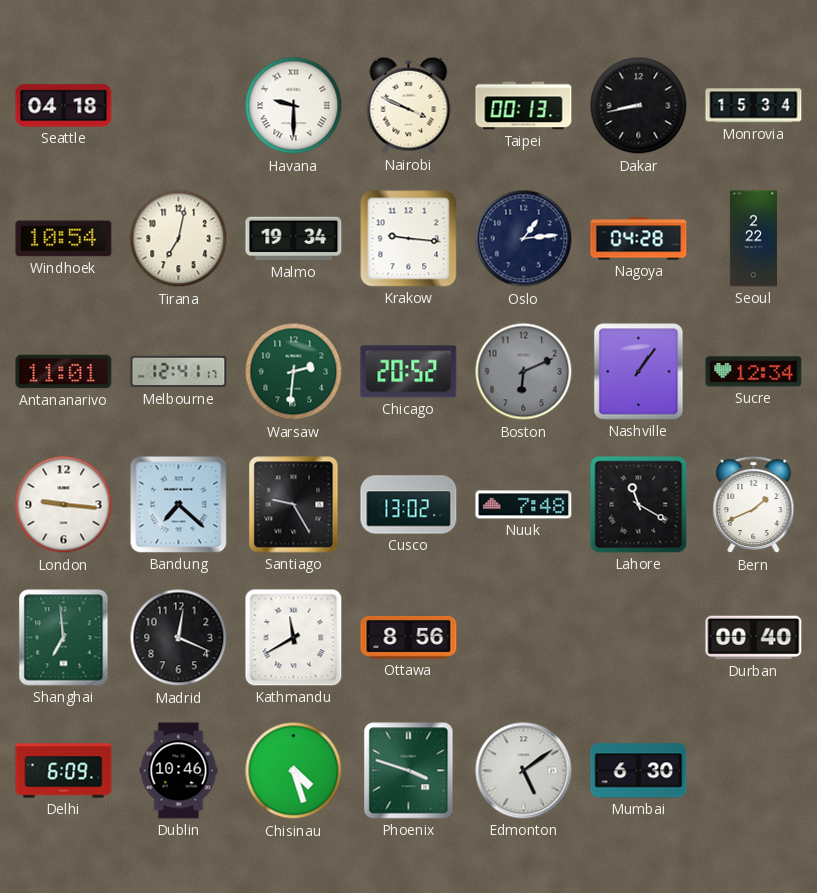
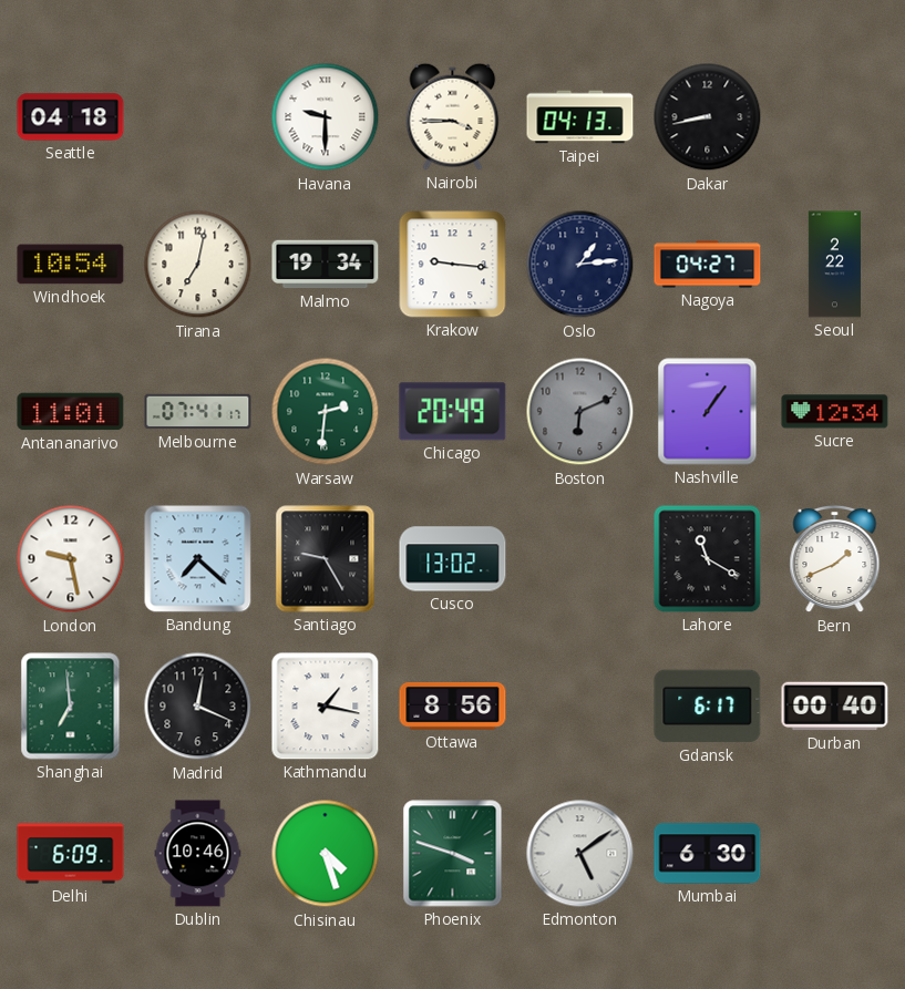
Nairobi: 3:49 -> 3:45
Taipei: 00:13 -> 04:13
Monrovia: 15:34 -> none
Nagoya: 04:28 -> 04:27
Melbourne: 12:41 -> 07:41
Chicago: 20:52 -> 20:49
London: 9:16 -> 9:28
Nuuk: 7:48 -> none
Kathmandu: 11:40 -> 1:17
Gdansk: none -> 6:17
